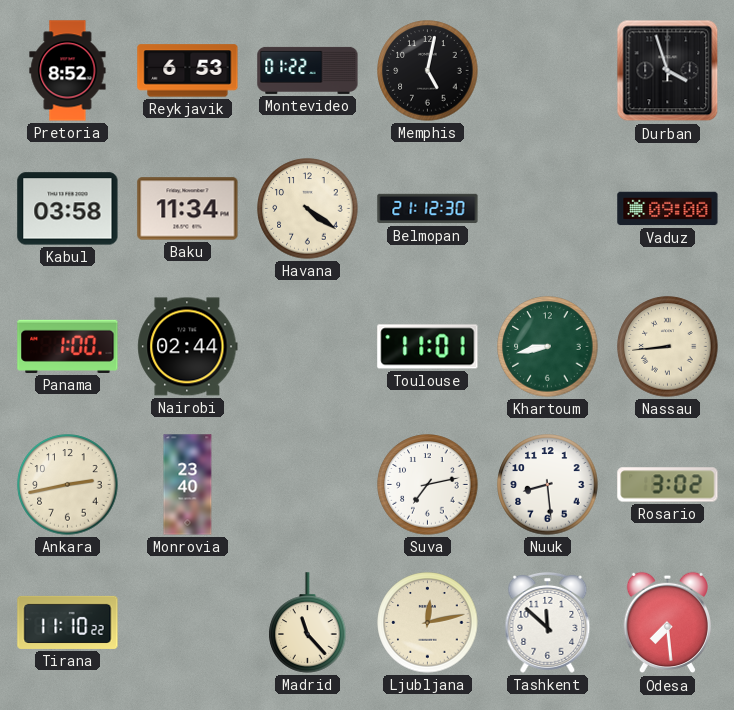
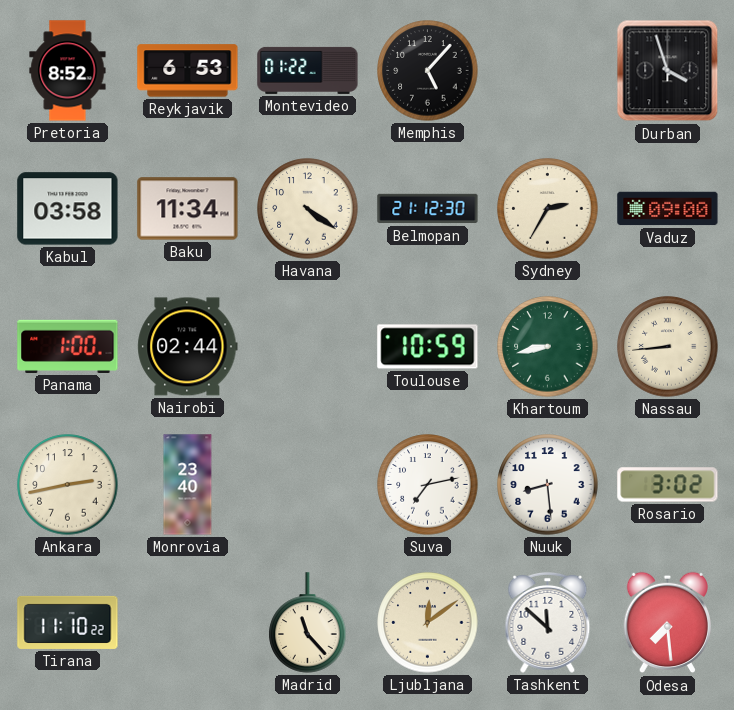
Memphis: 5:02 -> 5:07
Sydney: none -> 2:35
Toulouse: 11:01 -> 10:59
Ljubljana: 12:13 -> 12:09
